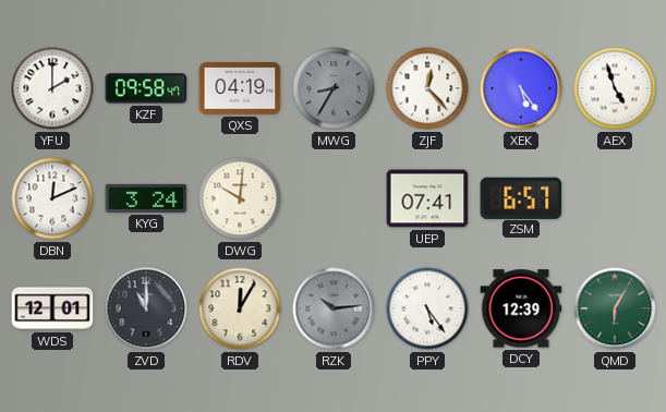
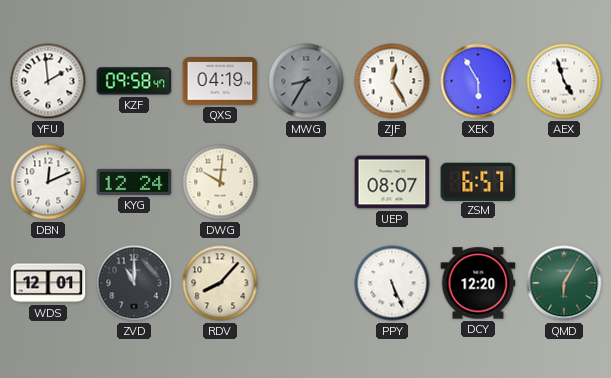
YFU: 2:00 -> 1:59
ZJF: 12:23 -> 12:25
XEK: 5:24 -> 5:55
KYG: 3:24 -> 12:24
UEP: 07:41 -> 08:07
RDV: 12:05 -> 8:07
RZK: 10:14 -> none
PPY: 5:24 -> 5:26
DCY: 12:39 -> 12:20
